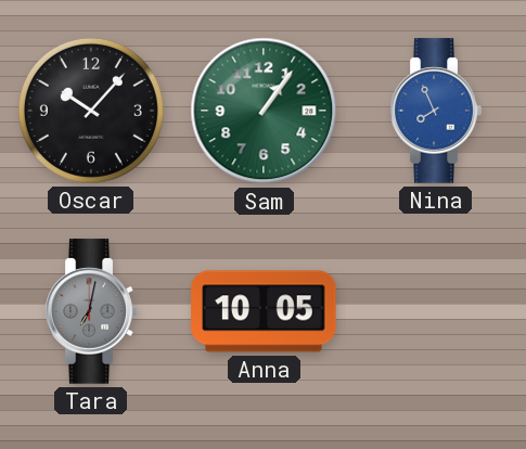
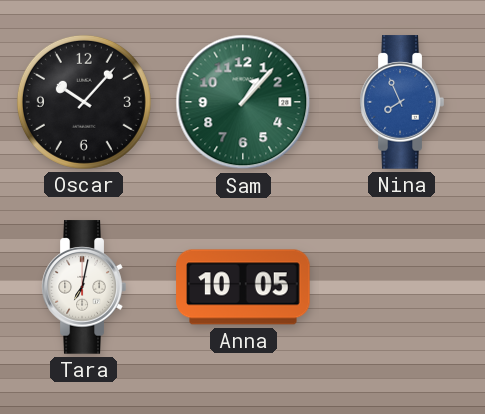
Sam: 1:06 -> 1:07
Tara dial: grey -> white
